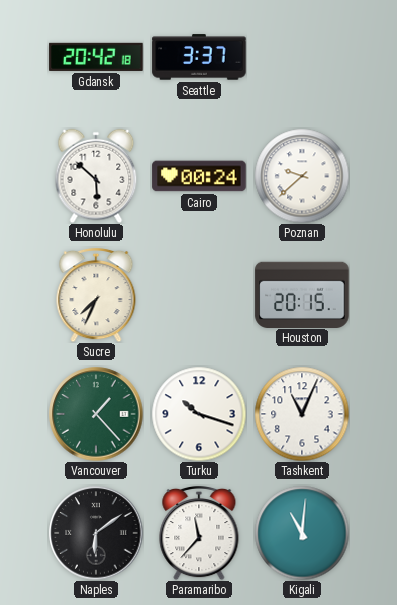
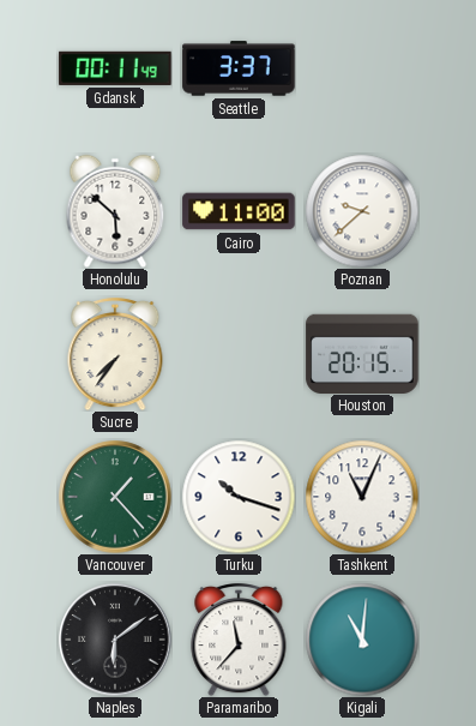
Gdansk: 20:42 -> 00:11
Cairo: 00:24 -> 11:00
Sucre: 7:34 -> 7:36
